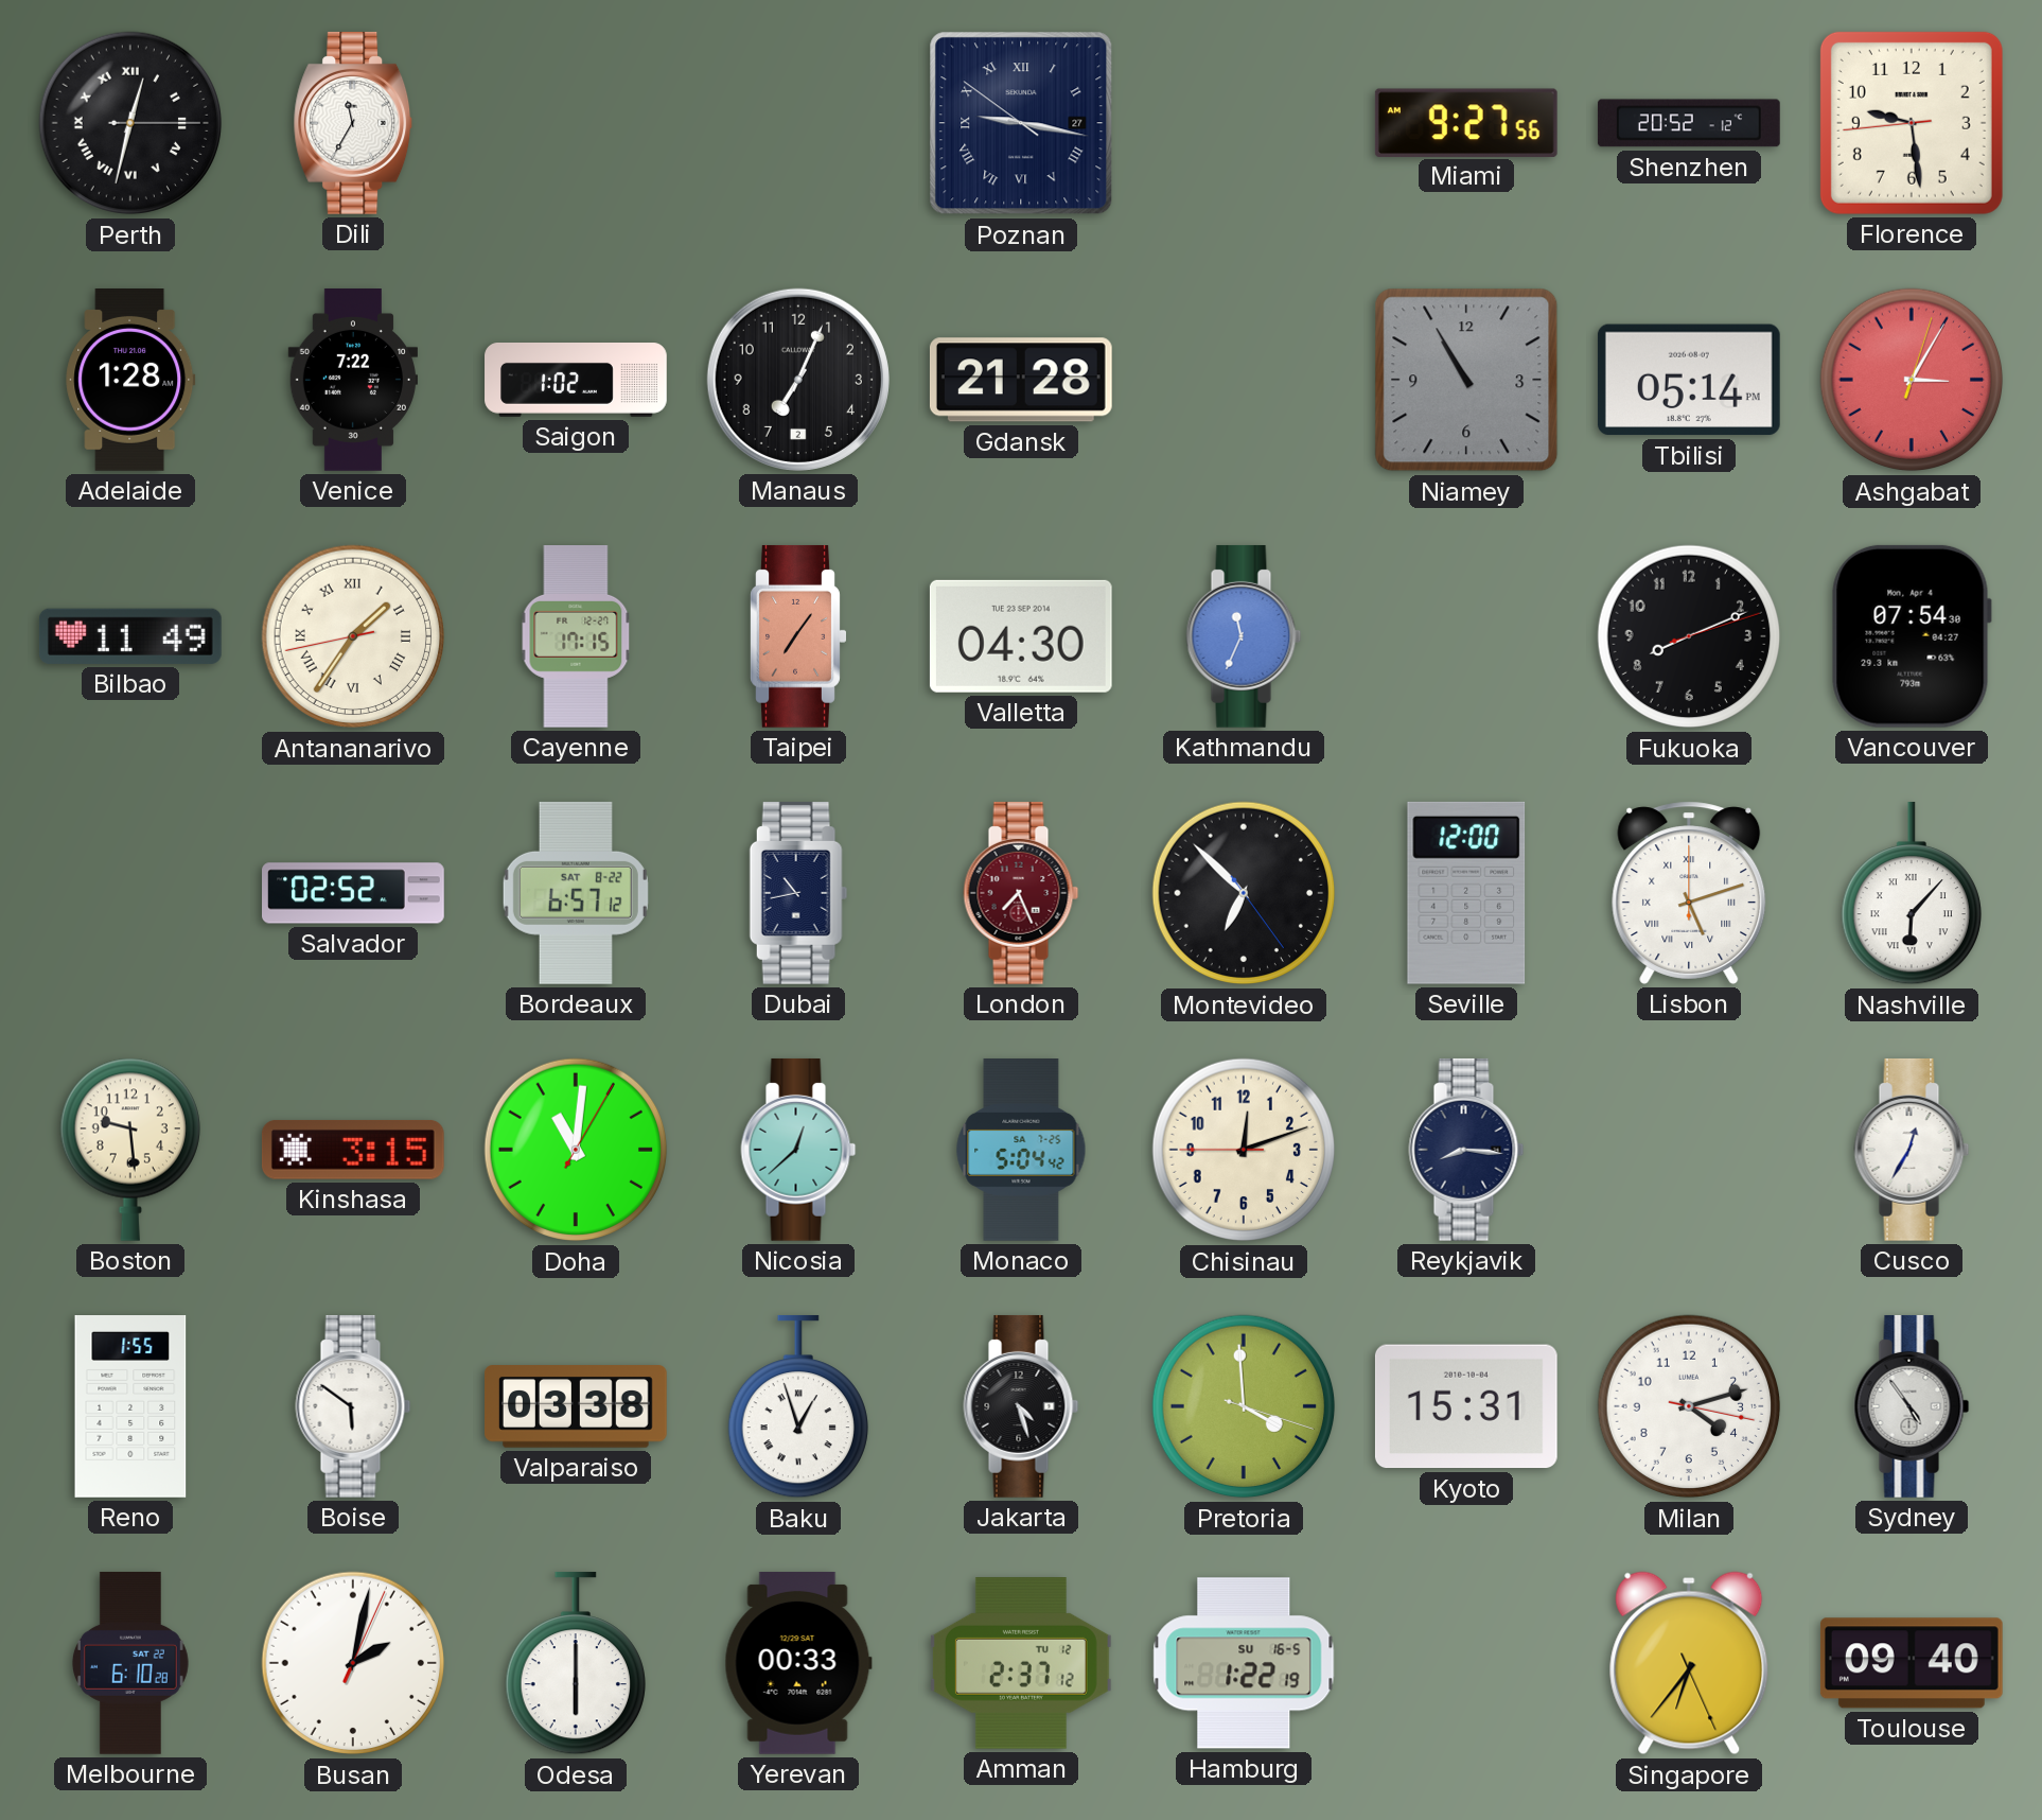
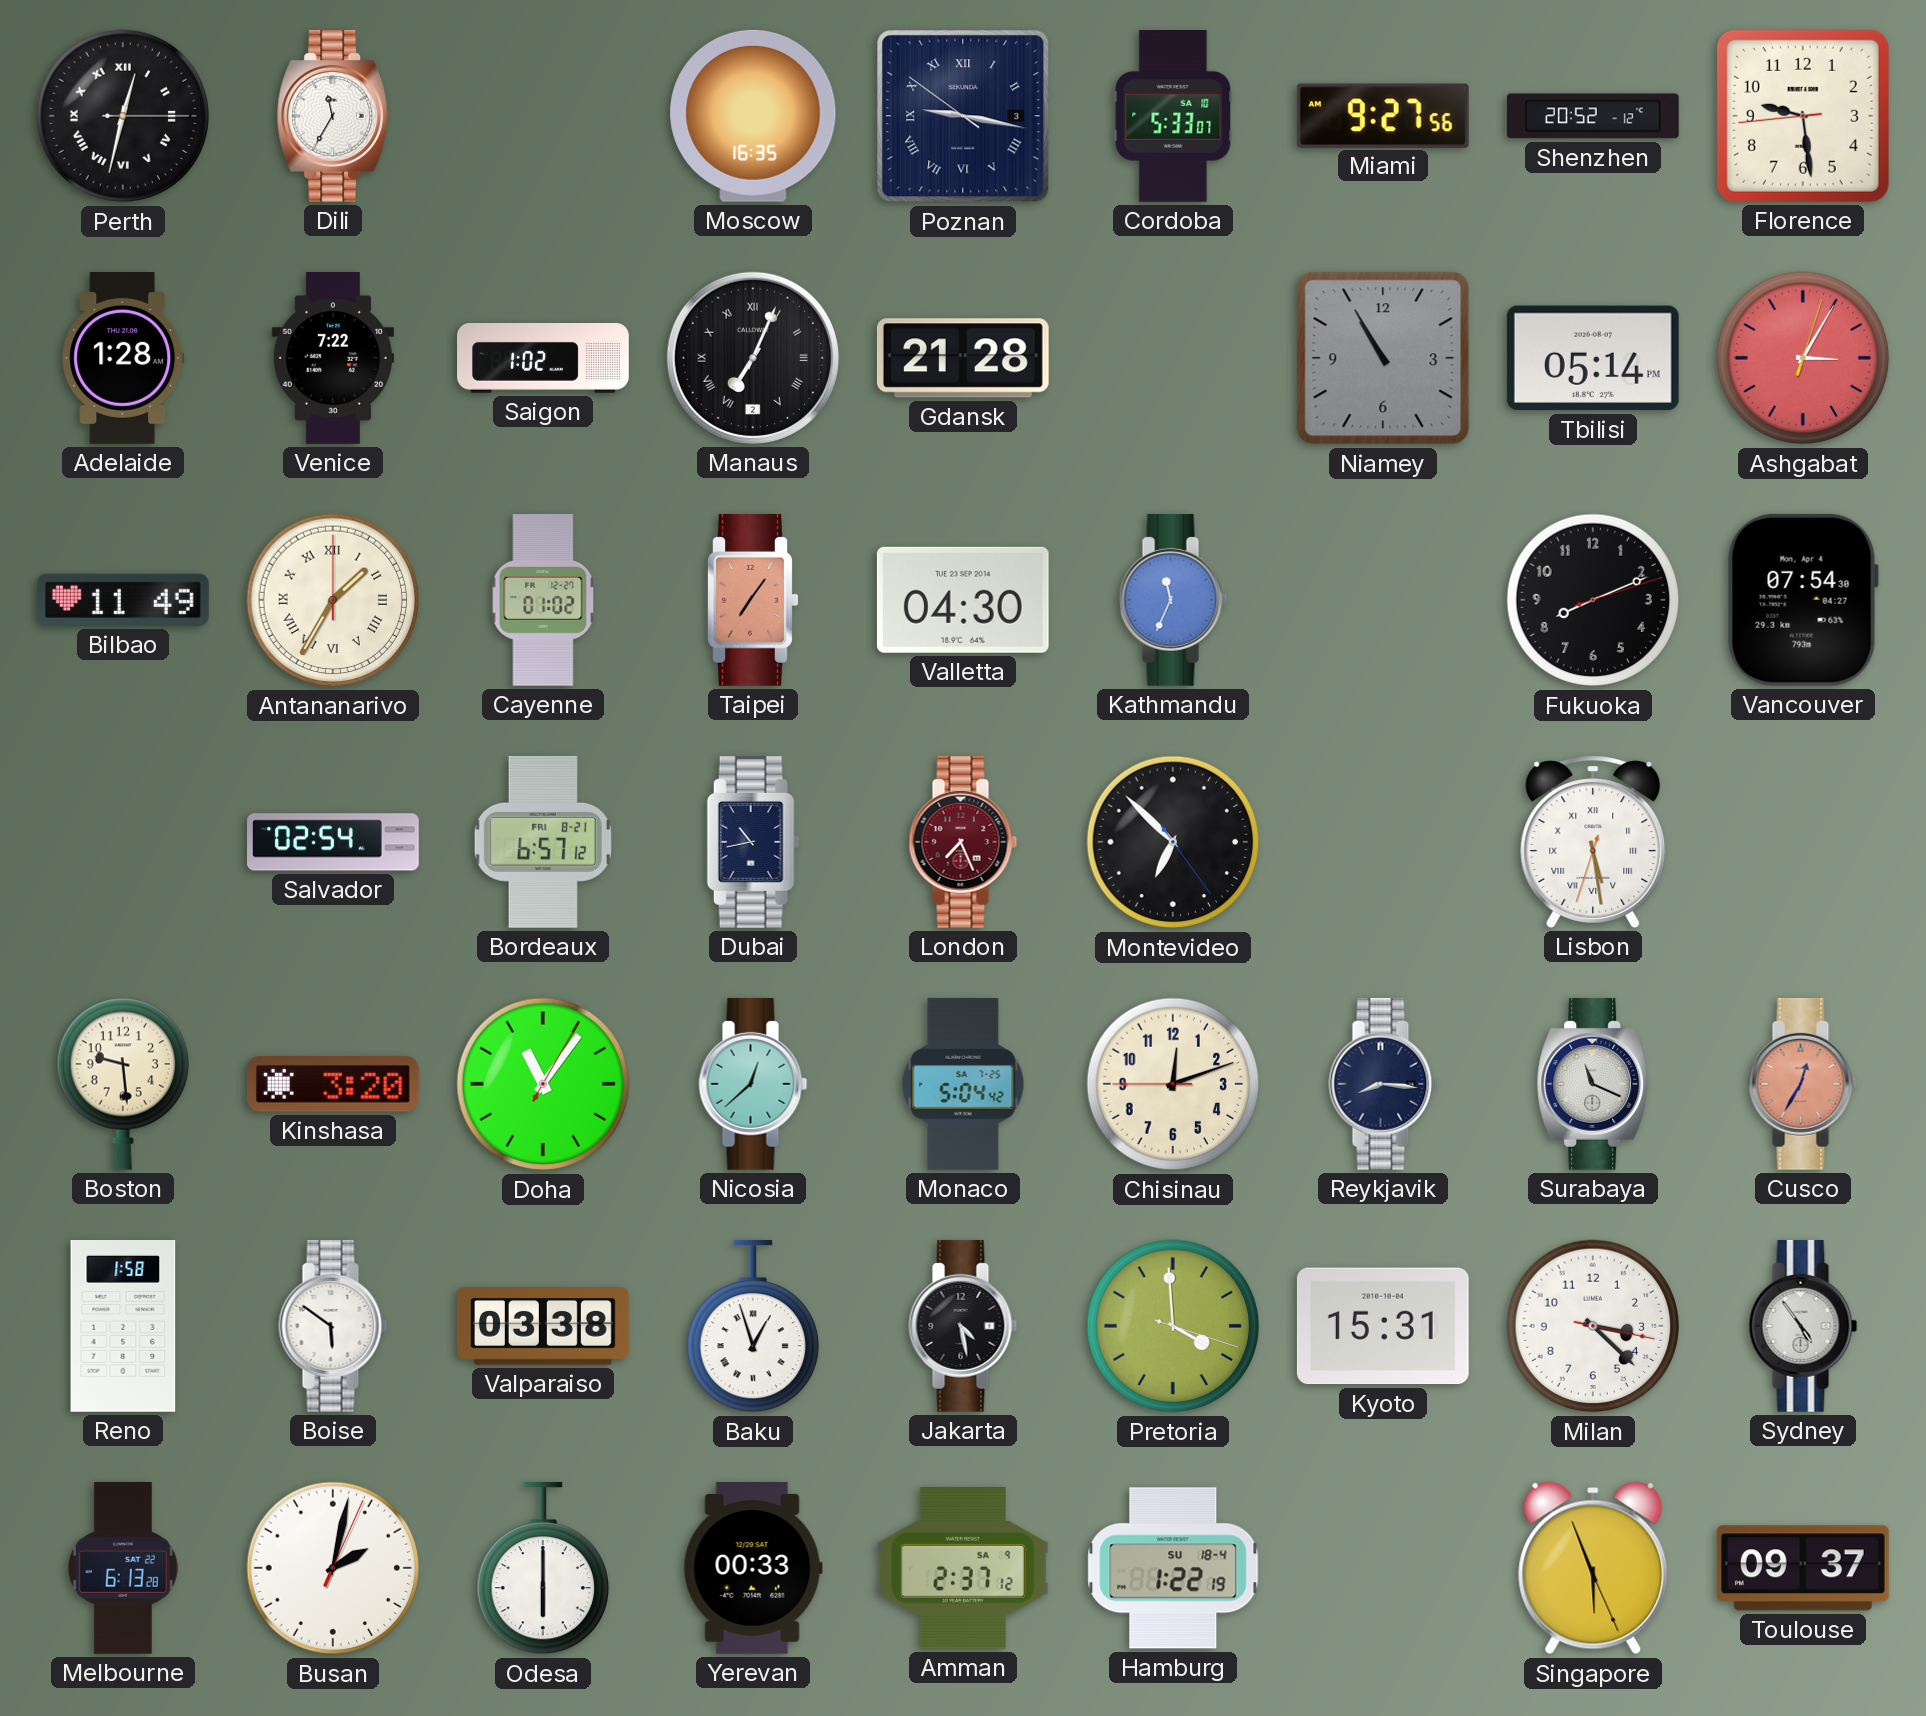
Moscow: none -> 16:35
Poznan date: 27 -> 3
Cordoba: none -> 5:33
Manaus numerals: Arabic -> Roman
Antananarivo: 1:35:43 -> 1:35:00
Cayenne: 17:15 -> 01:02
Salvador: 02:52 -> 02:54
Bordeaux date: SAT 8-22 -> FRI 8-21
Seville: 12:00 -> none
Lisbon: 5:12 -> 5:28
Nashville: 6:07 -> none
Kinshasa: 3:15 -> 3:20
Doha: 11:01 -> 11:06
Surabaya: none -> 11:19
Cusco dial: white -> salmon
Reno: 1:55 -> 1:58
Jakarta: 4:27 -> 4:28
Milan: 4:12 -> 3:22
Melbourne: 6:10 -> 6:13
Amman date: TU 12 -> SA 9
Hamburg date: SU 16-5 -> SU 18-4
Singapore: 6:36 -> 5:56
Toulouse: 09:40 -> 09:37
